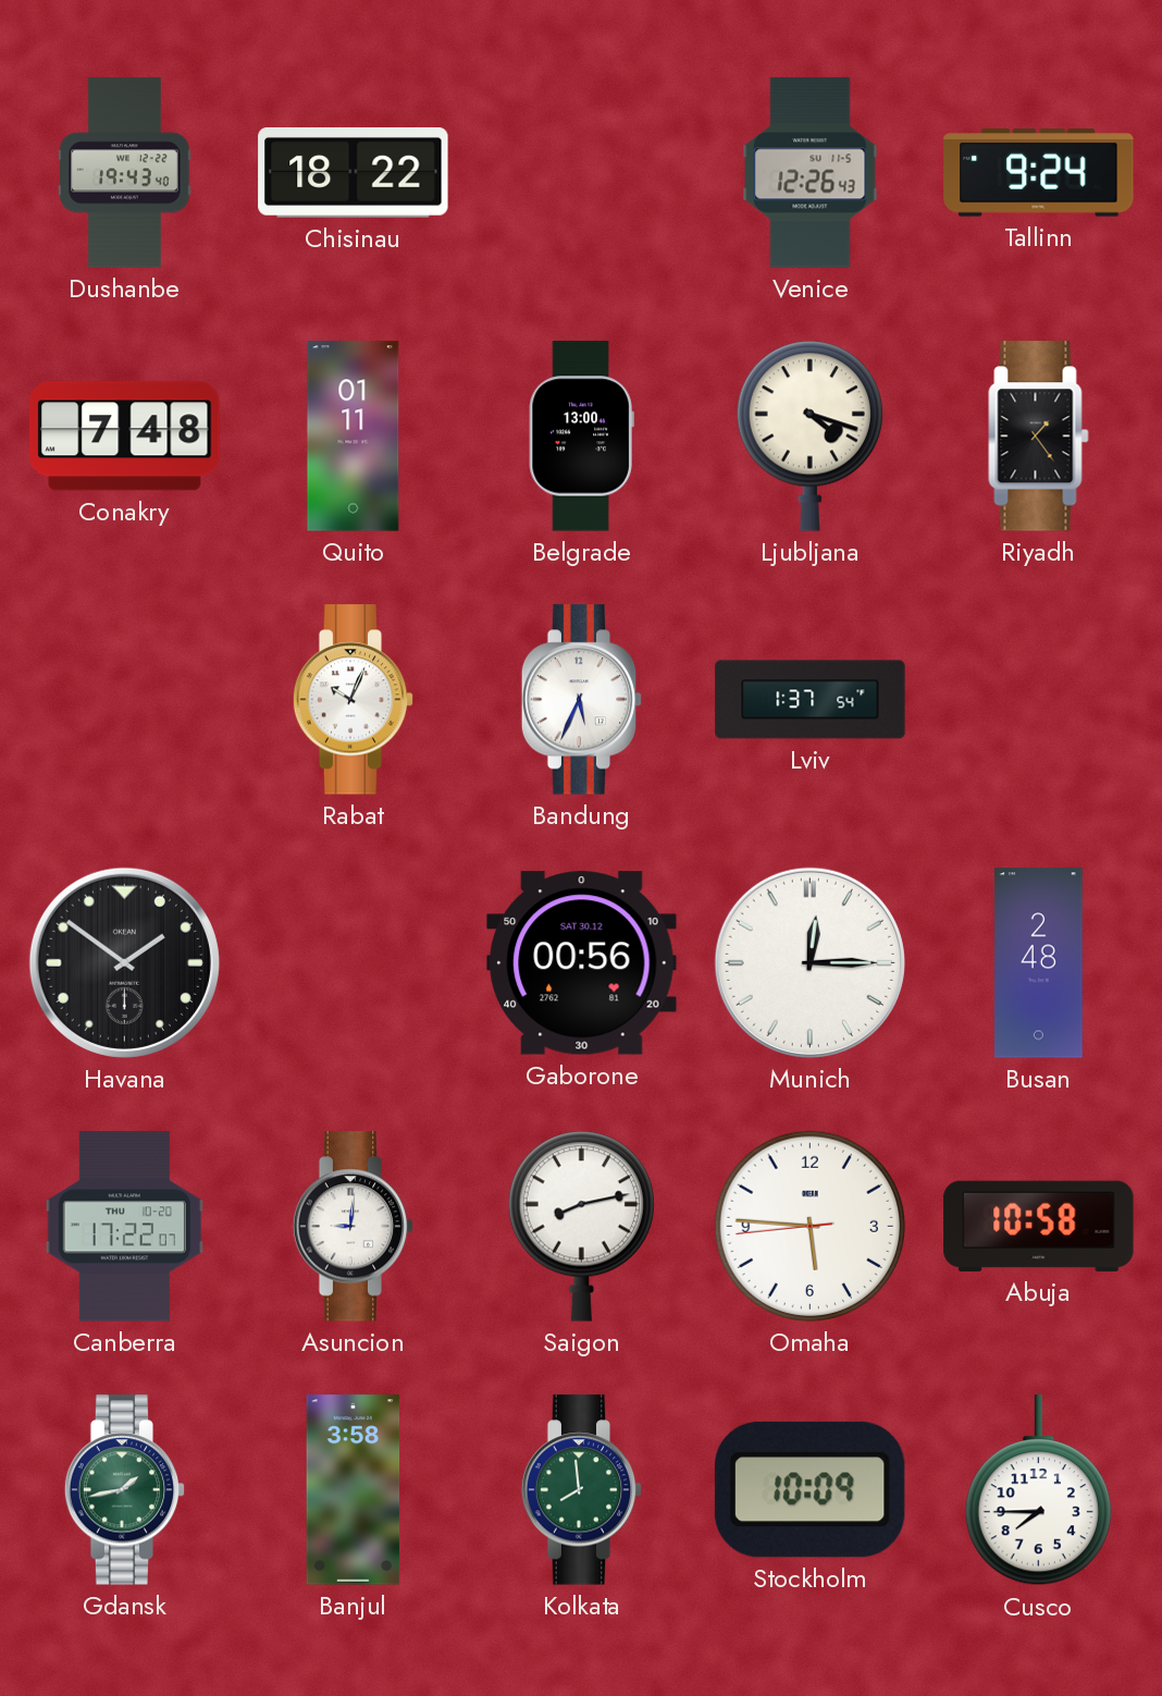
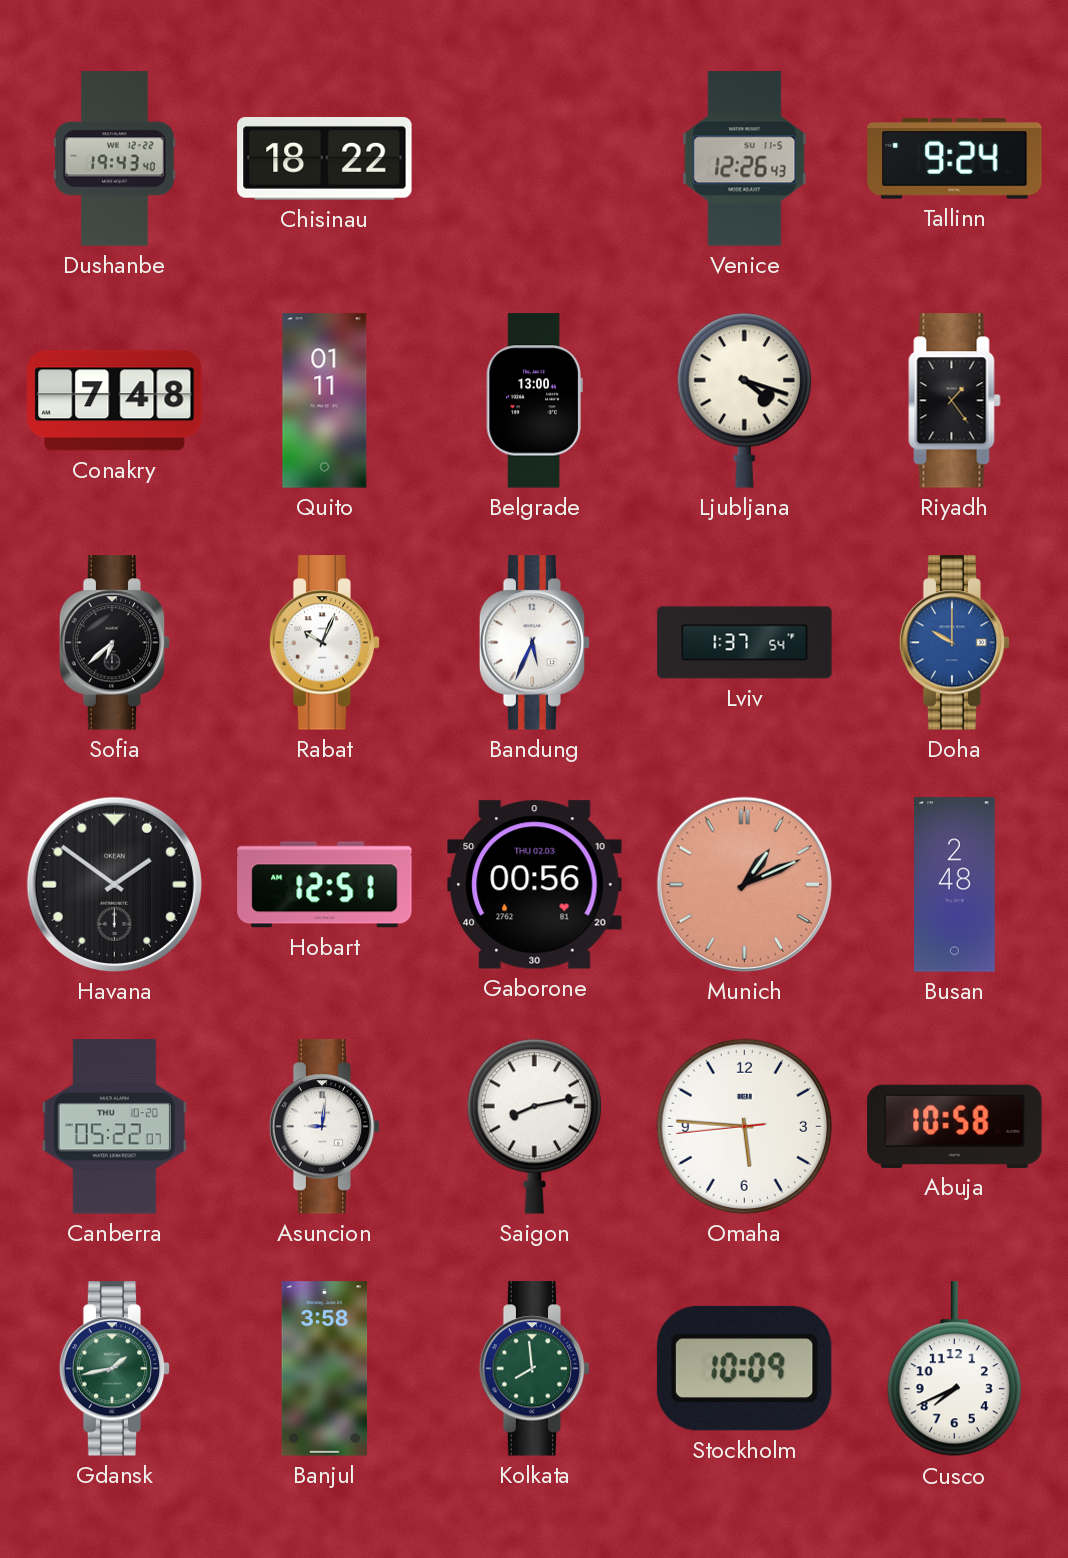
Sofia: none -> 6:38
Doha: none -> 10:00
Hobart: none -> 12:51
Gaborone date: SAT 30.12 -> THU 02.03
Munich: 12:15 -> 1:11
Munich dial: white -> salmon
Canberra: 17:22 -> 05:22
Cusco: 7:45 -> 7:41
